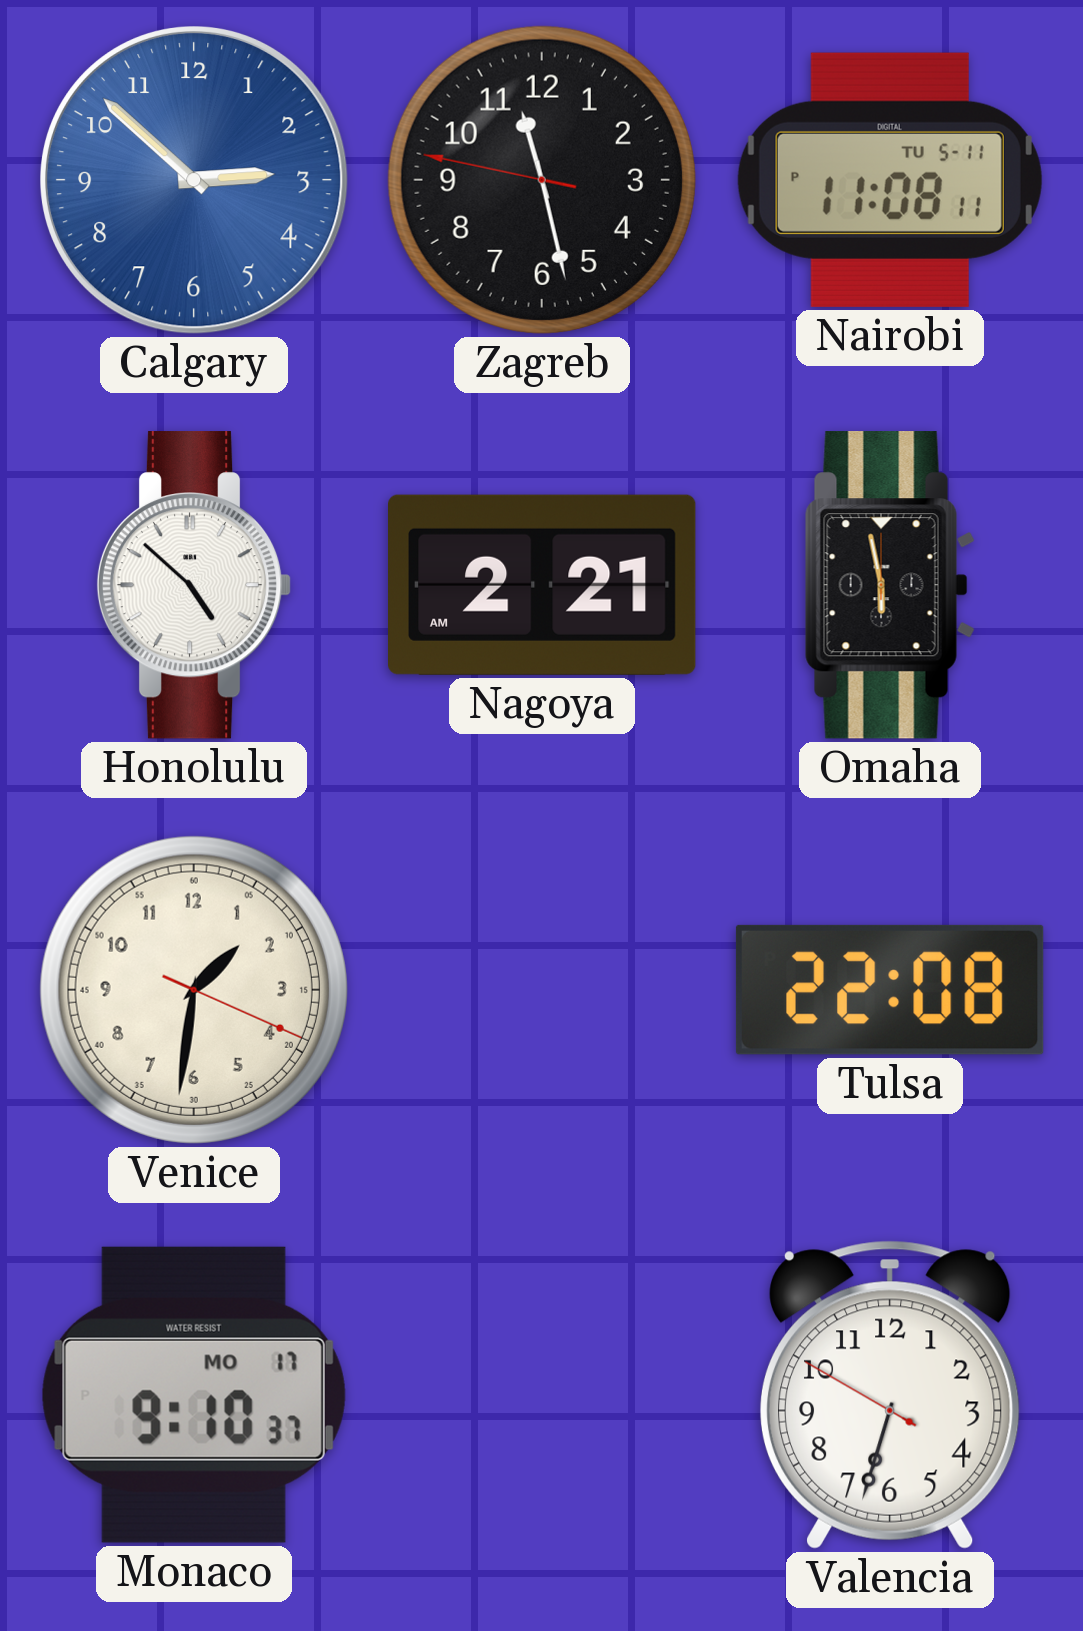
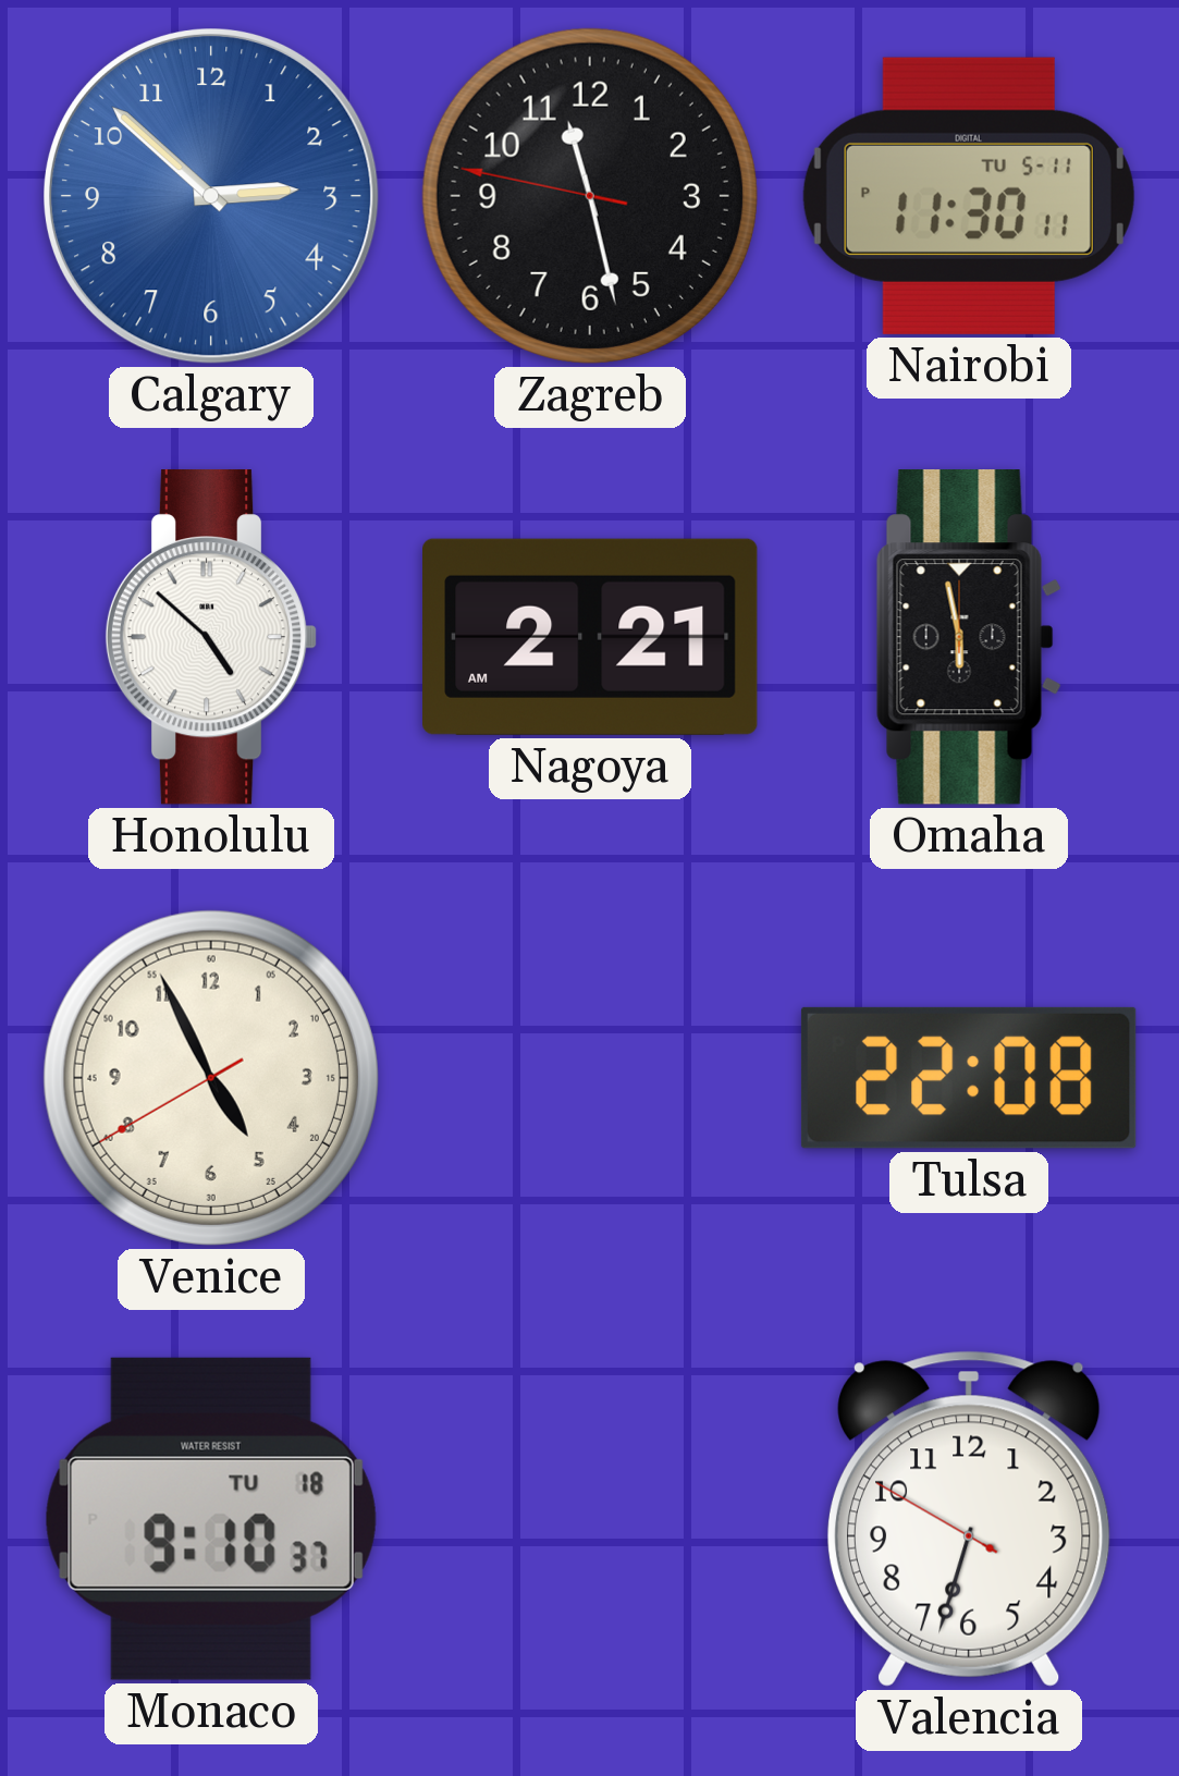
Nairobi: 11:08 -> 11:30
Venice: 1:31 -> 4:55
Monaco date: MO 17 -> TU 18
